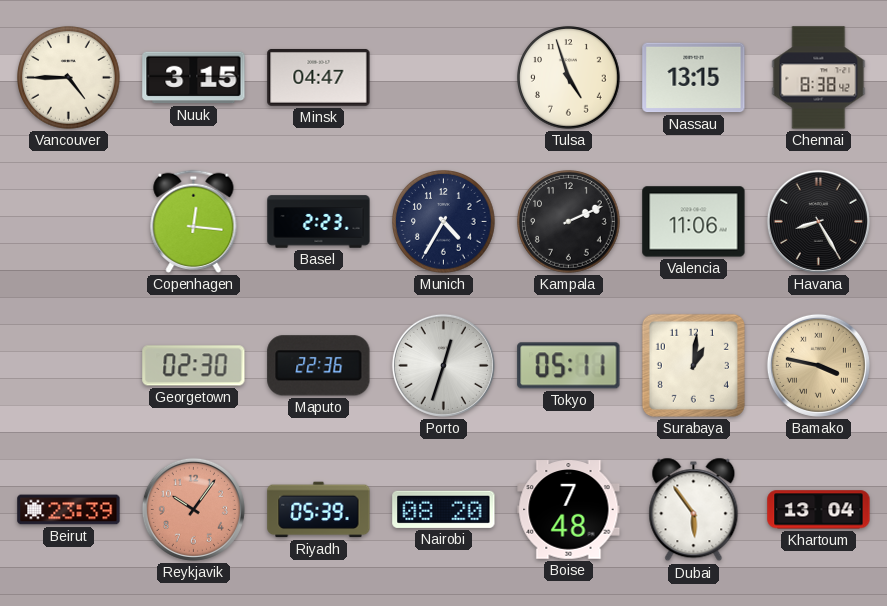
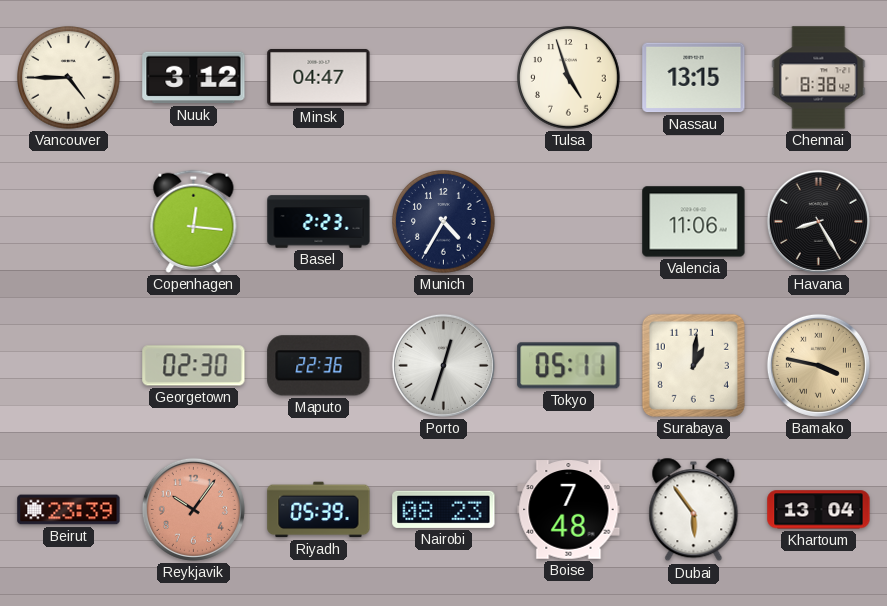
Nuuk: 3:15 -> 3:12
Kampala: 2:11 -> none
Nairobi: 08:20 -> 08:23
